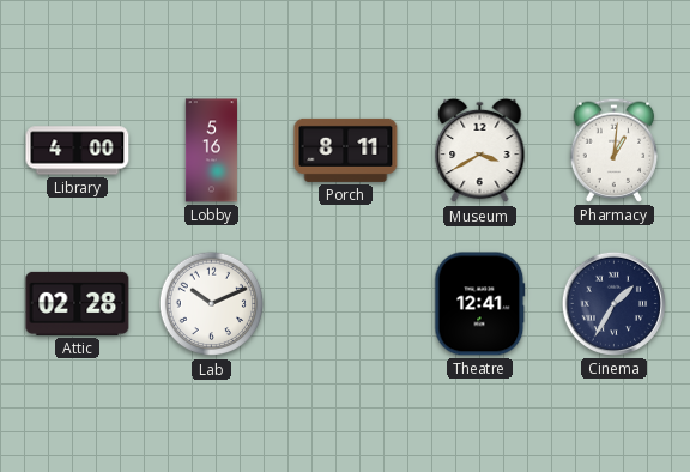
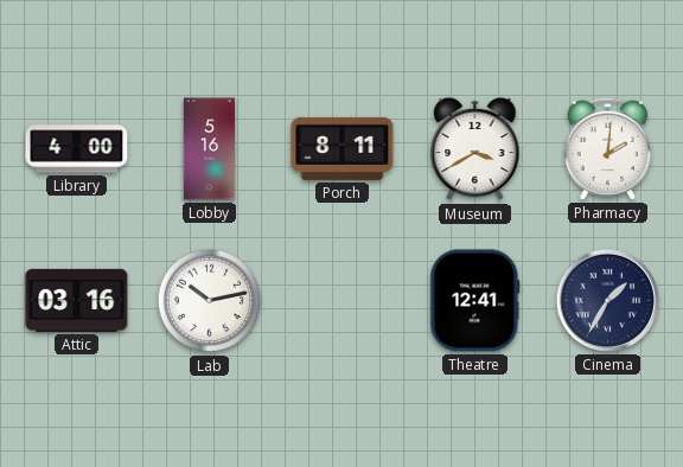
Pharmacy: 1:01 -> 2:01
Attic: 02:28 -> 03:16
Lab: 10:11 -> 10:13
